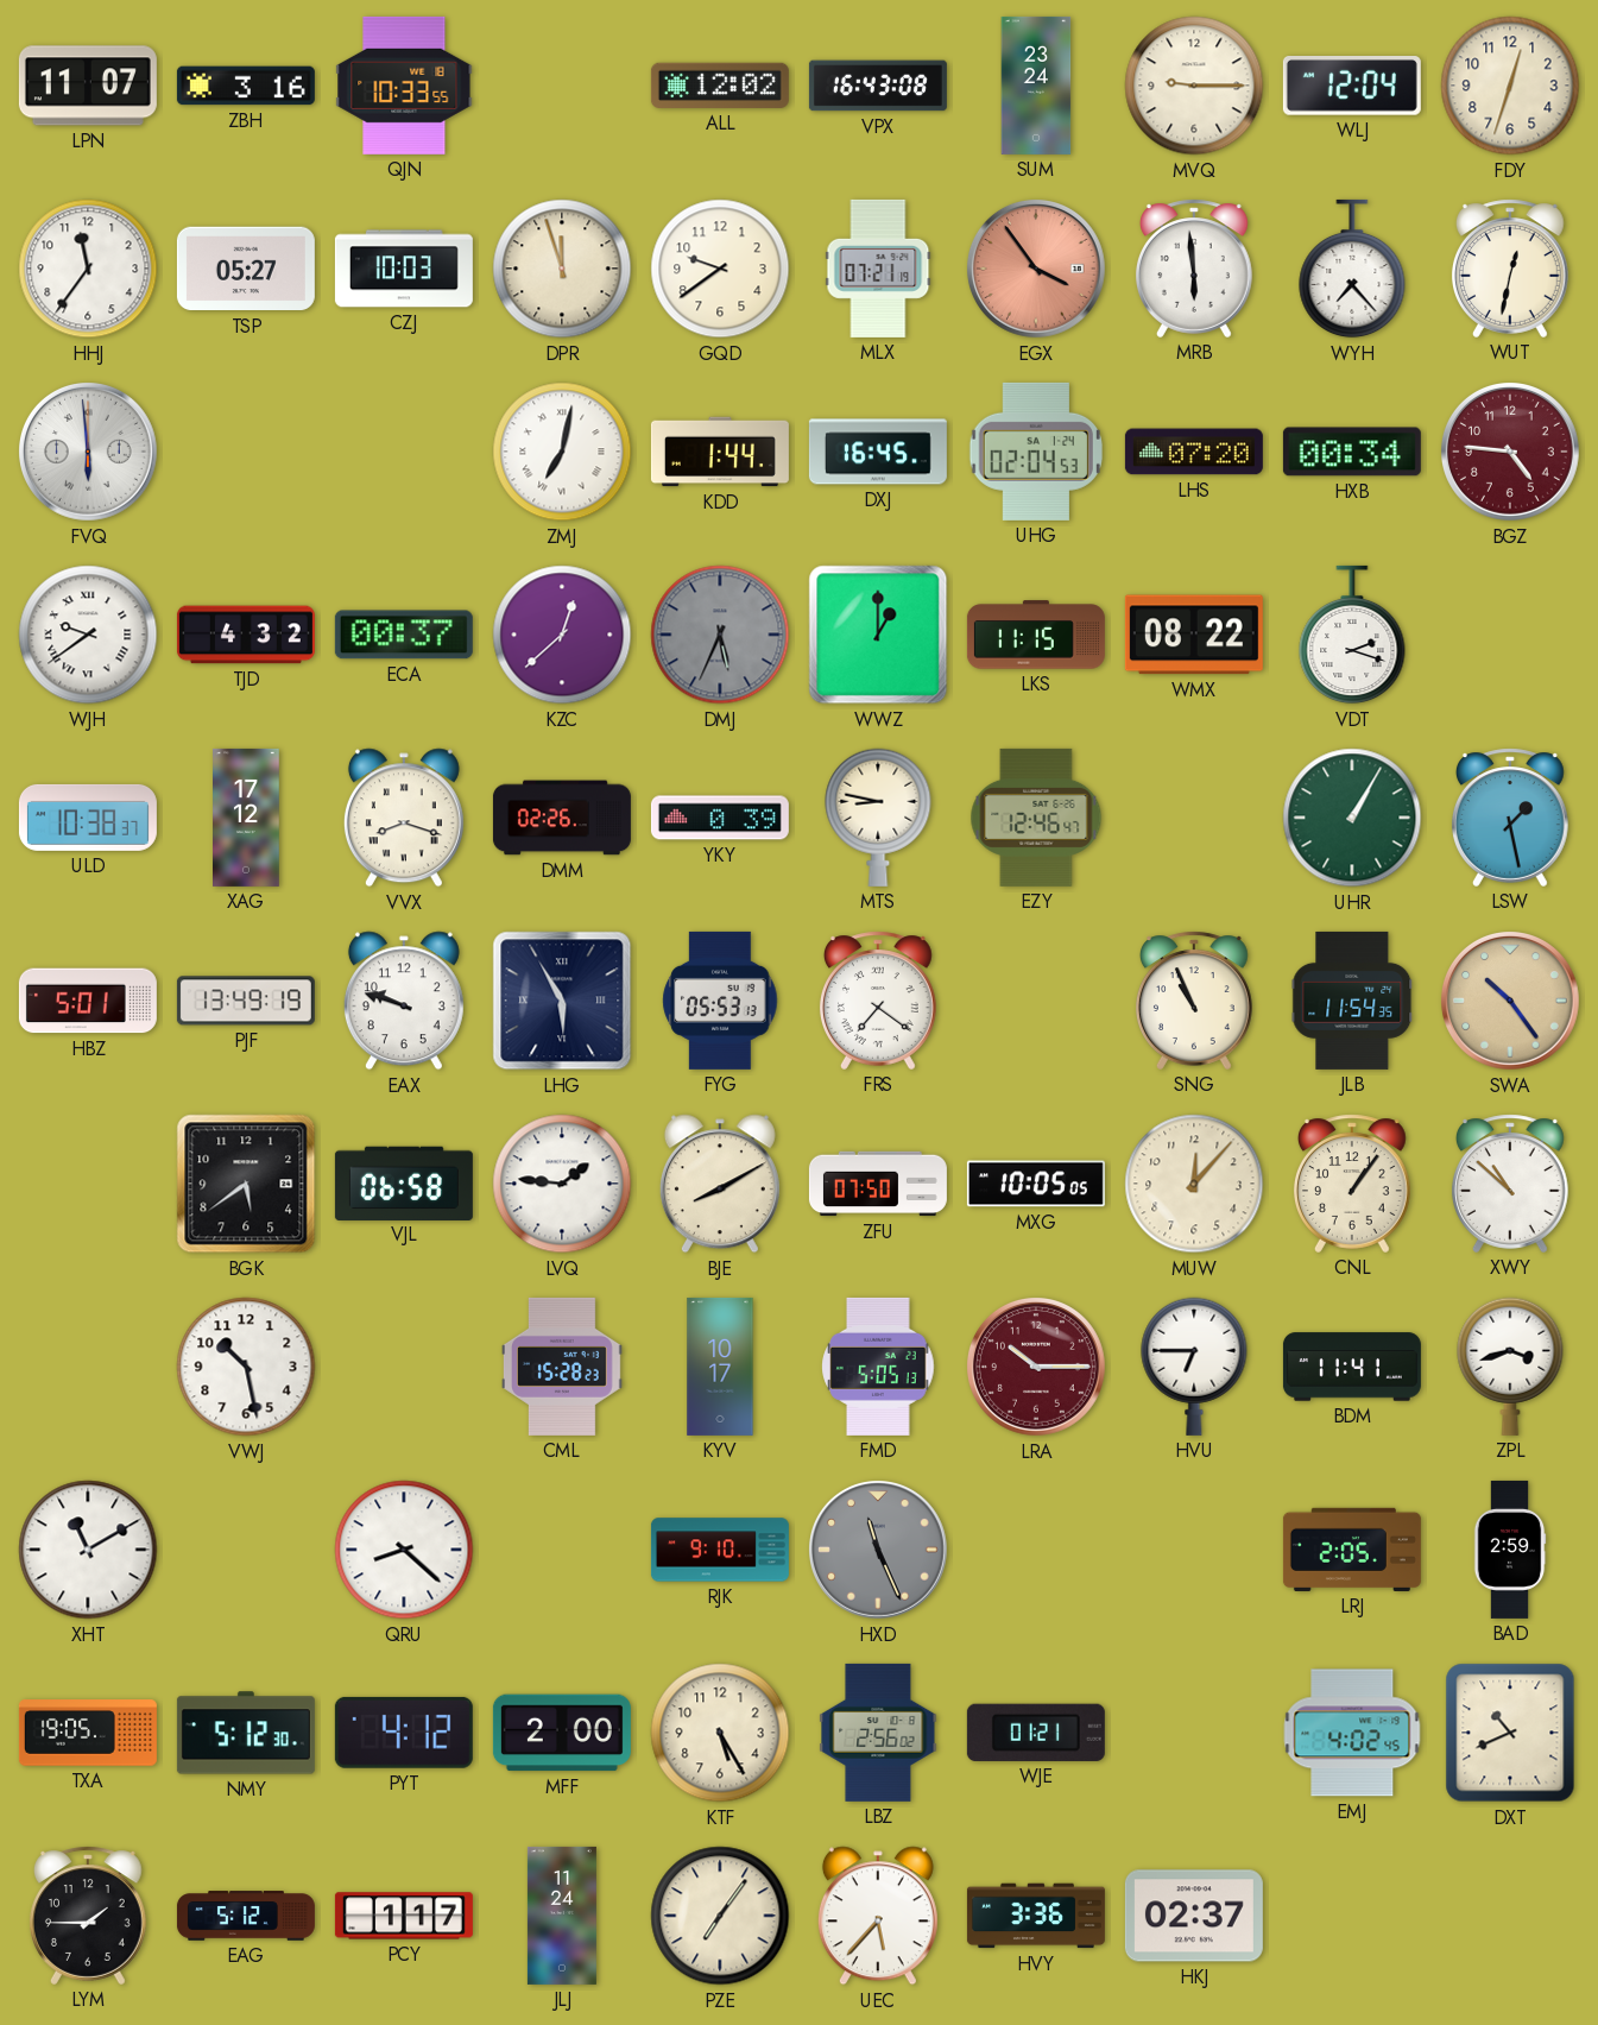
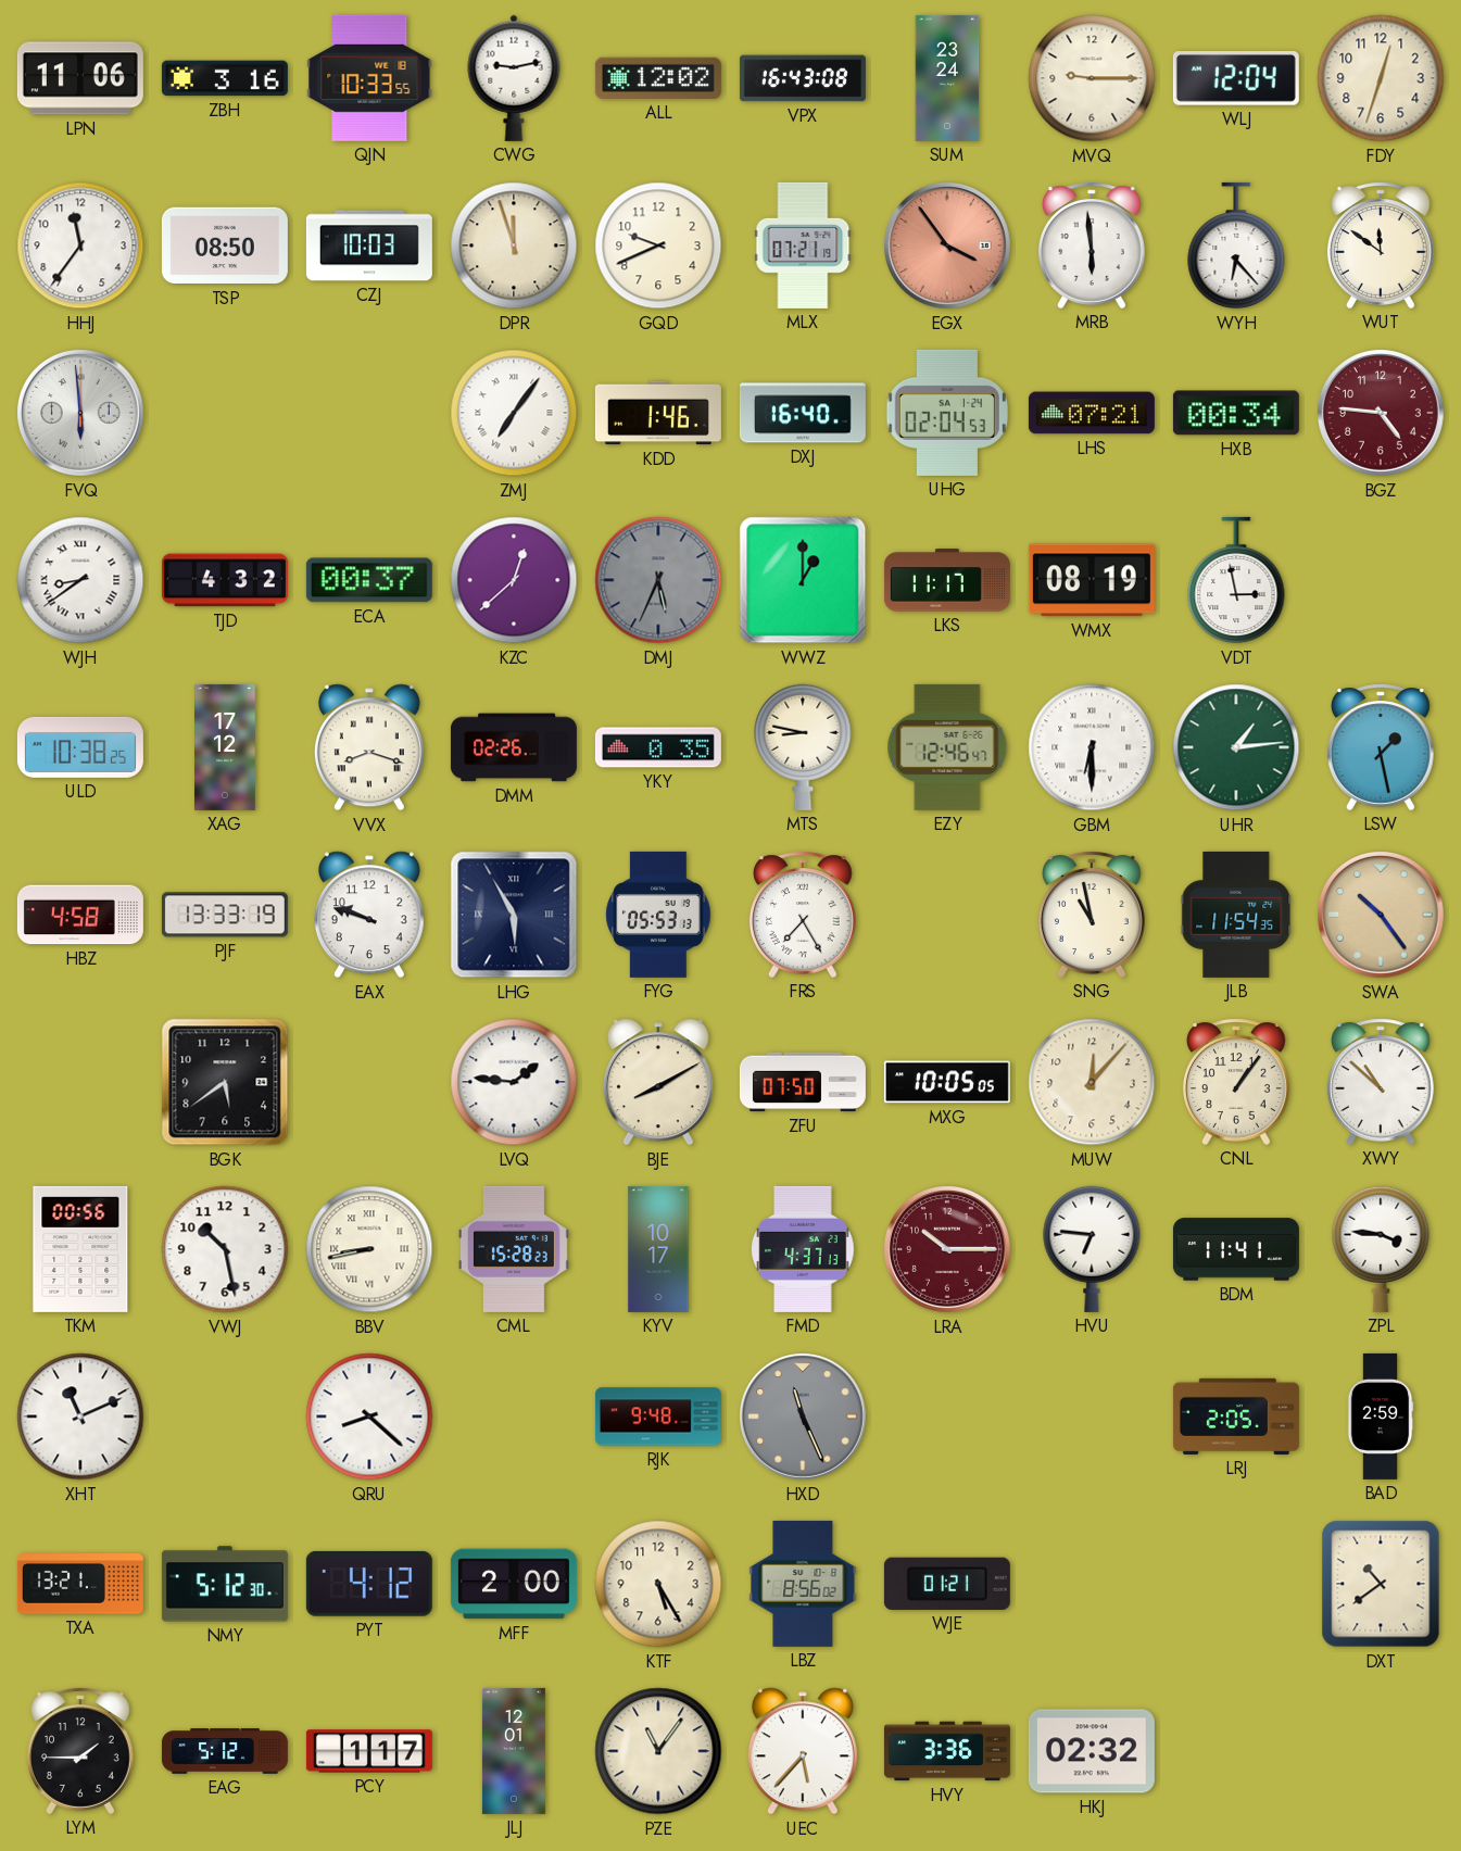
LPN: 11:07 -> 11:06
CWG: none -> 9:13
TSP: 05:27 -> 08:50
GQD: 9:39 -> 9:41
WYH: 7:23 -> 6:23
WUT: 12:32 -> 11:51
ZMJ: 7:02 -> 7:06
KDD: 1:44 -> 1:46
DXJ: 16:45 -> 16:40
LHS: 07:20 -> 07:21
WJH: 9:39 -> 8:39
LKS: 11:15 -> 11:17
WMX: 08:22 -> 08:19
VDT: 2:18 -> 2:58
ULD: 10:38:37 -> 10:38:25
YKY: 0:39 -> 0:35
GBM: none -> 6:30
UHR: 1:05 -> 1:14
HBZ: 5:01 -> 4:58
PJF: 13:49 -> 13:33
FRS: 7:21 -> 7:25
SNG: 10:56 -> 10:58
VJL: 06:58 -> none
TKM: none -> 00:56
BBV: none -> 8:43
FMD: 5:05 -> 4:37
HVU: 6:45 -> 6:46
ZPL: 3:42 -> 3:46
XHT: 11:10 -> 11:11
RJK: 9:10 -> 9:48
TXA: 19:05 -> 13:21
LBZ: 2:56 -> 8:56
EMJ: 4:02 -> none
DXT: 10:41 -> 10:39
JLJ: 11:24 -> 12:01
PZE: 7:06 -> 11:06
HKJ: 02:37 -> 02:32
